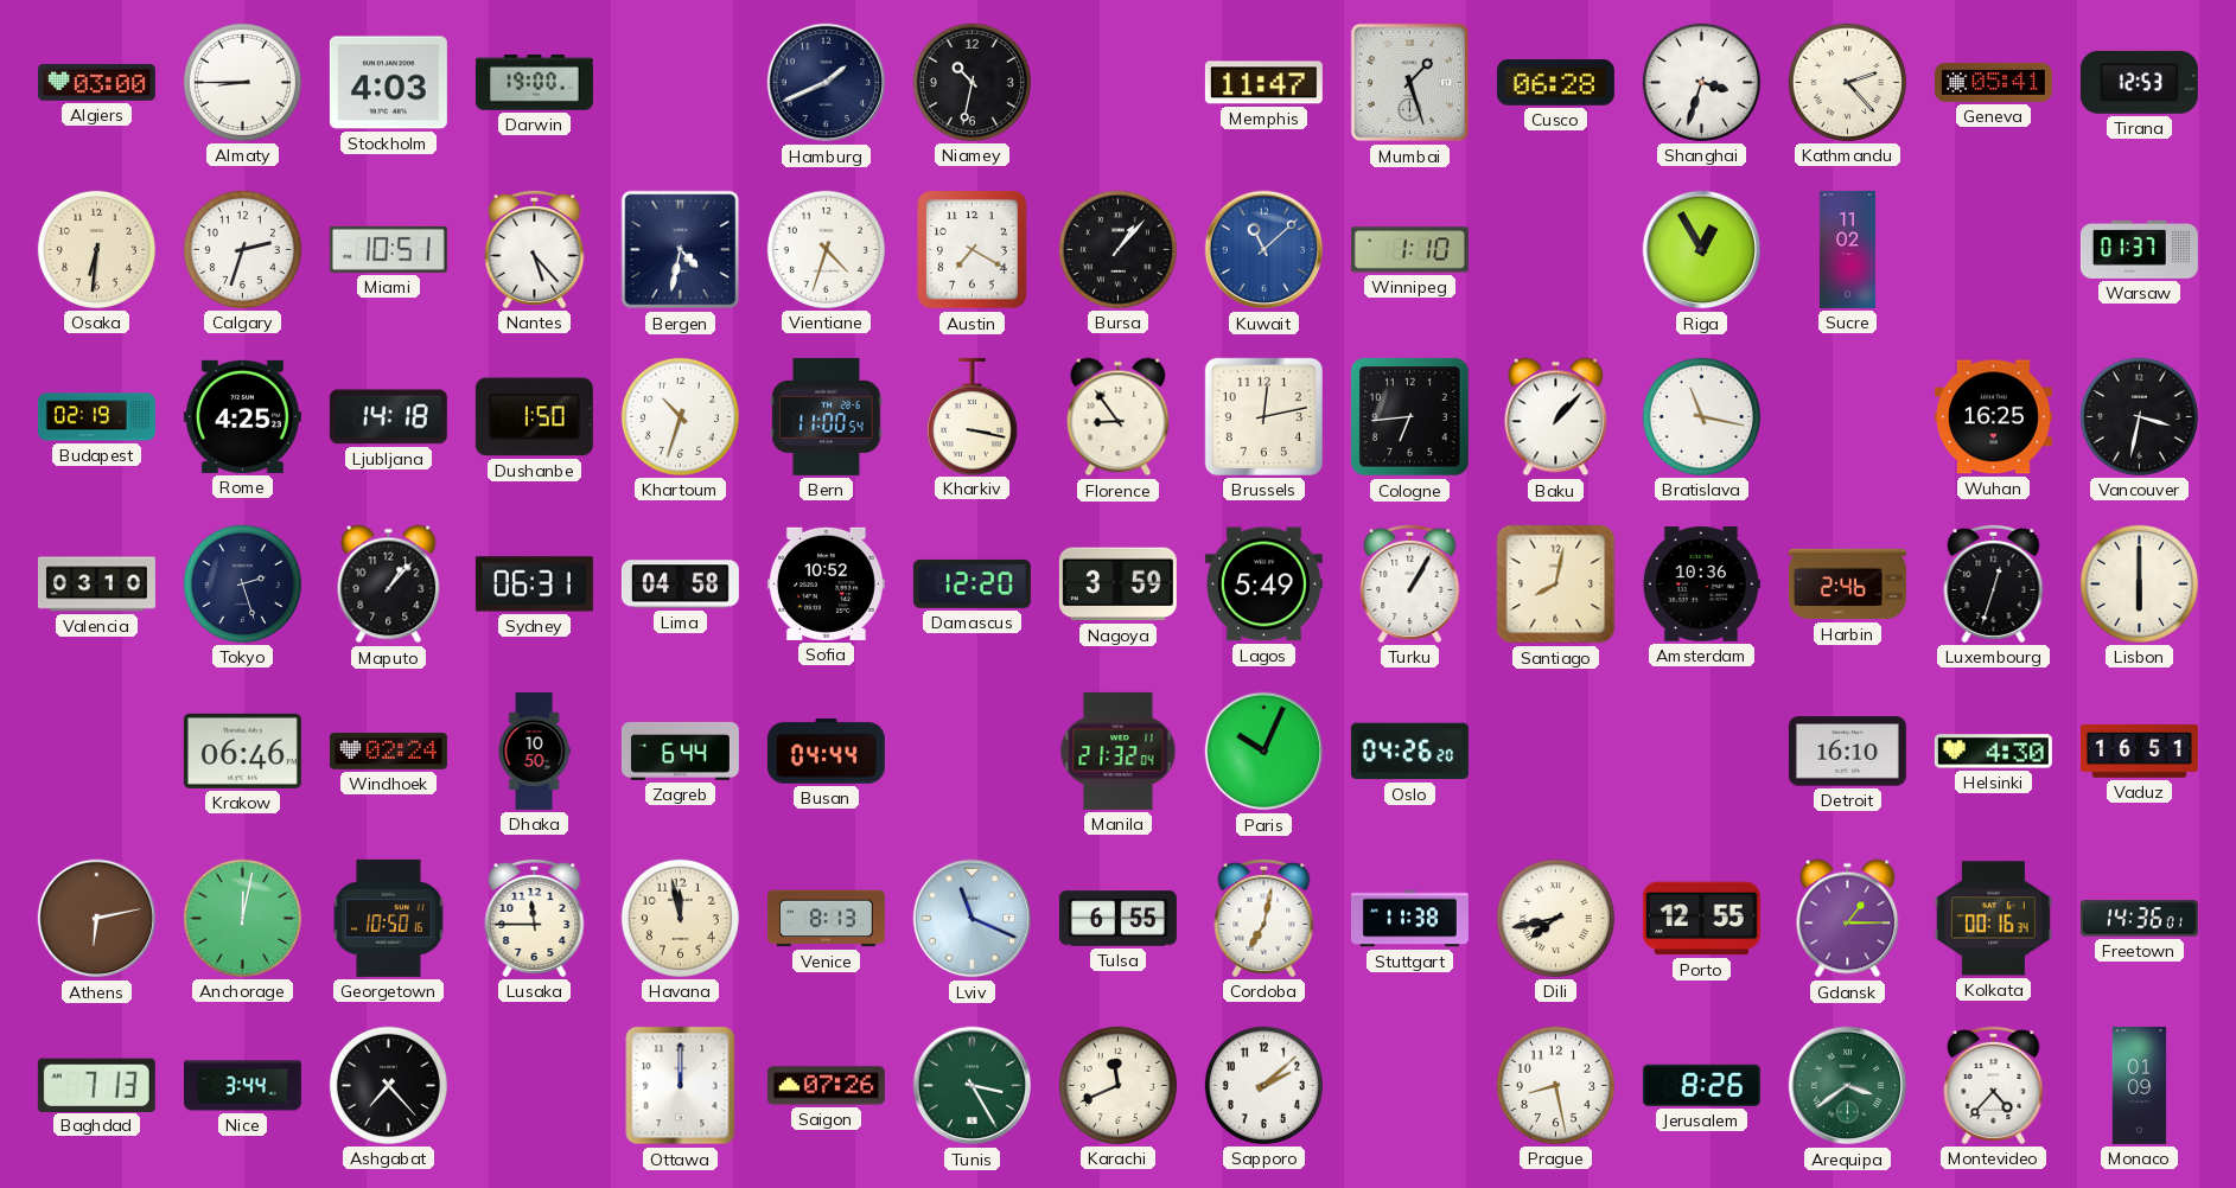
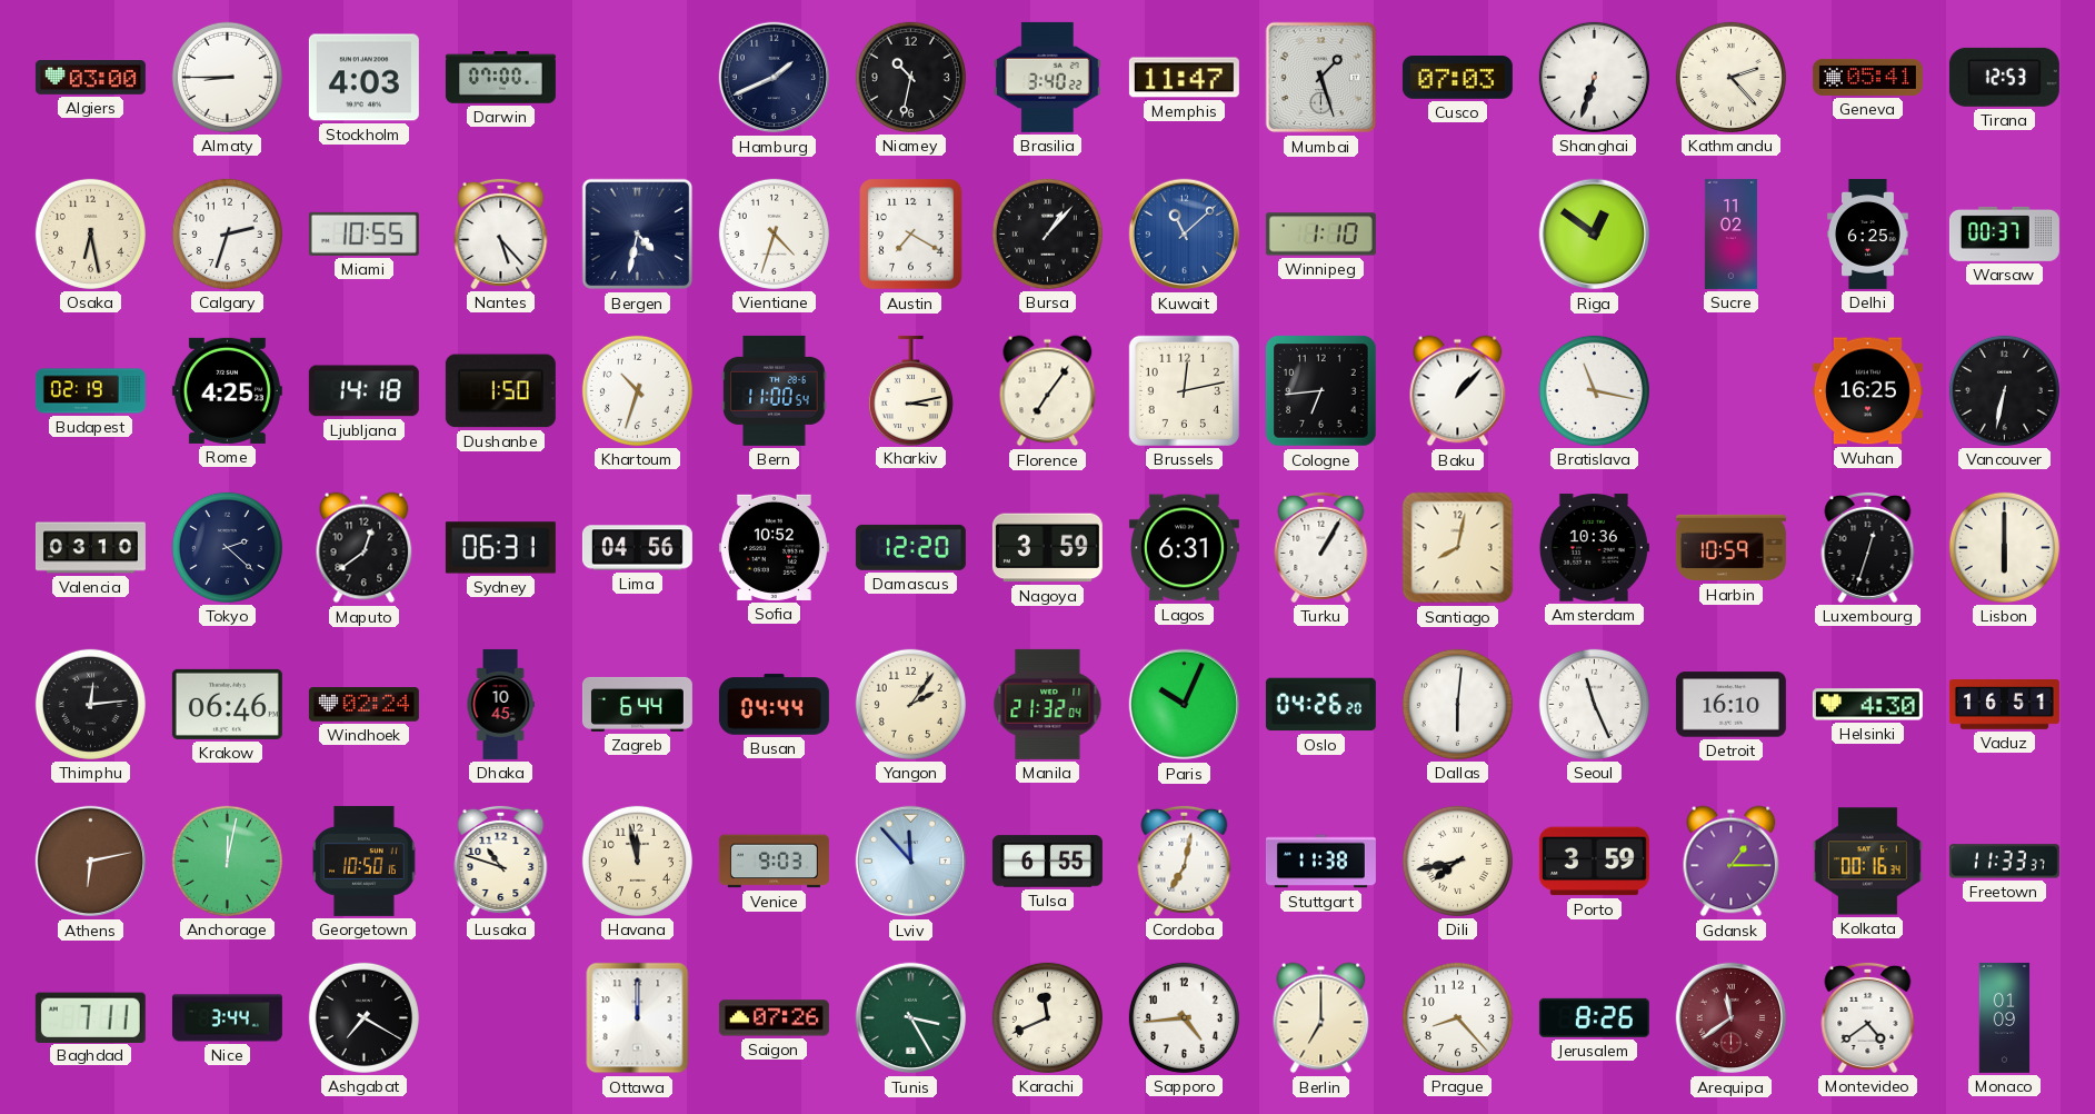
Darwin: 19:00 -> 07:00
Brasilia: none -> 3:40
Cusco: 06:28 -> 07:03
Shanghai: 3:33 -> 6:33
Osaka: 6:31 -> 6:28
Miami: 10:51 -> 10:55
Riga: 12:55 -> 12:51
Delhi: none -> 6:25
Warsaw: 01:37 -> 00:37
Kharkiv: 3:17 -> 3:13
Florence: 8:54 -> 7:06
Vancouver: 3:32 -> 6:32
Tokyo: 2:27 -> 2:22
Maputo: 1:07 -> 12:39
Lima: 04:58 -> 04:56
Lagos: 5:49 -> 6:31
Harbin: 2:46 -> 10:59
Thimphu: none -> 12:14
Dhaka: 10:50 -> 10:45
Yangon: none -> 2:06
Dallas: none -> 6:01
Seoul: none -> 11:26
Lusaka: 11:45 -> 10:48
Venice: 8:13 -> 9:03
Lviv: 11:19 -> 11:53
Porto: 12:55 -> 3:59
Freetown: 14:36 -> 11:33
Baghdad: 7:13 -> 7:11
Ashgabat: 7:23 -> 7:20
Sapporo: 2:08 -> 4:44
Berlin: none -> 7:00
Prague: 8:28 -> 8:23
Arequipa: 3:39 -> 11:39
Arequipa dial: green -> burgundy
Montevideo: 4:37 -> 4:39
